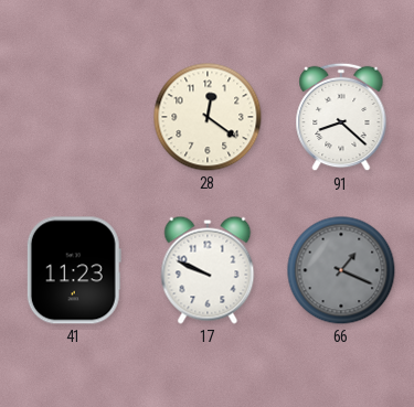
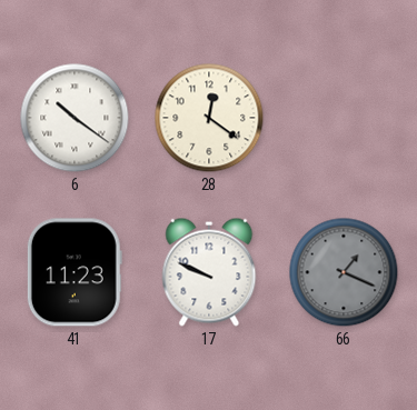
6: none -> 10:21
91: 8:22 -> none
